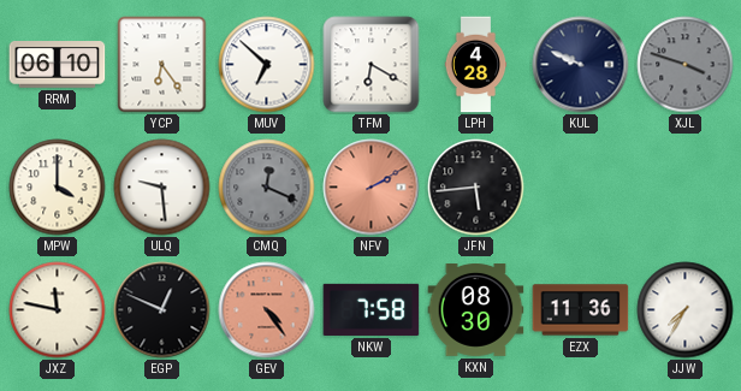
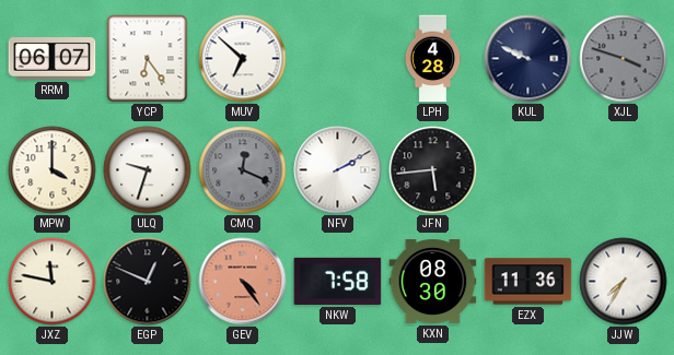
RRM: 06:10 -> 06:07
TFM: 6:20 -> none
ULQ: 9:29 -> 9:33
NFV dial: salmon -> white
